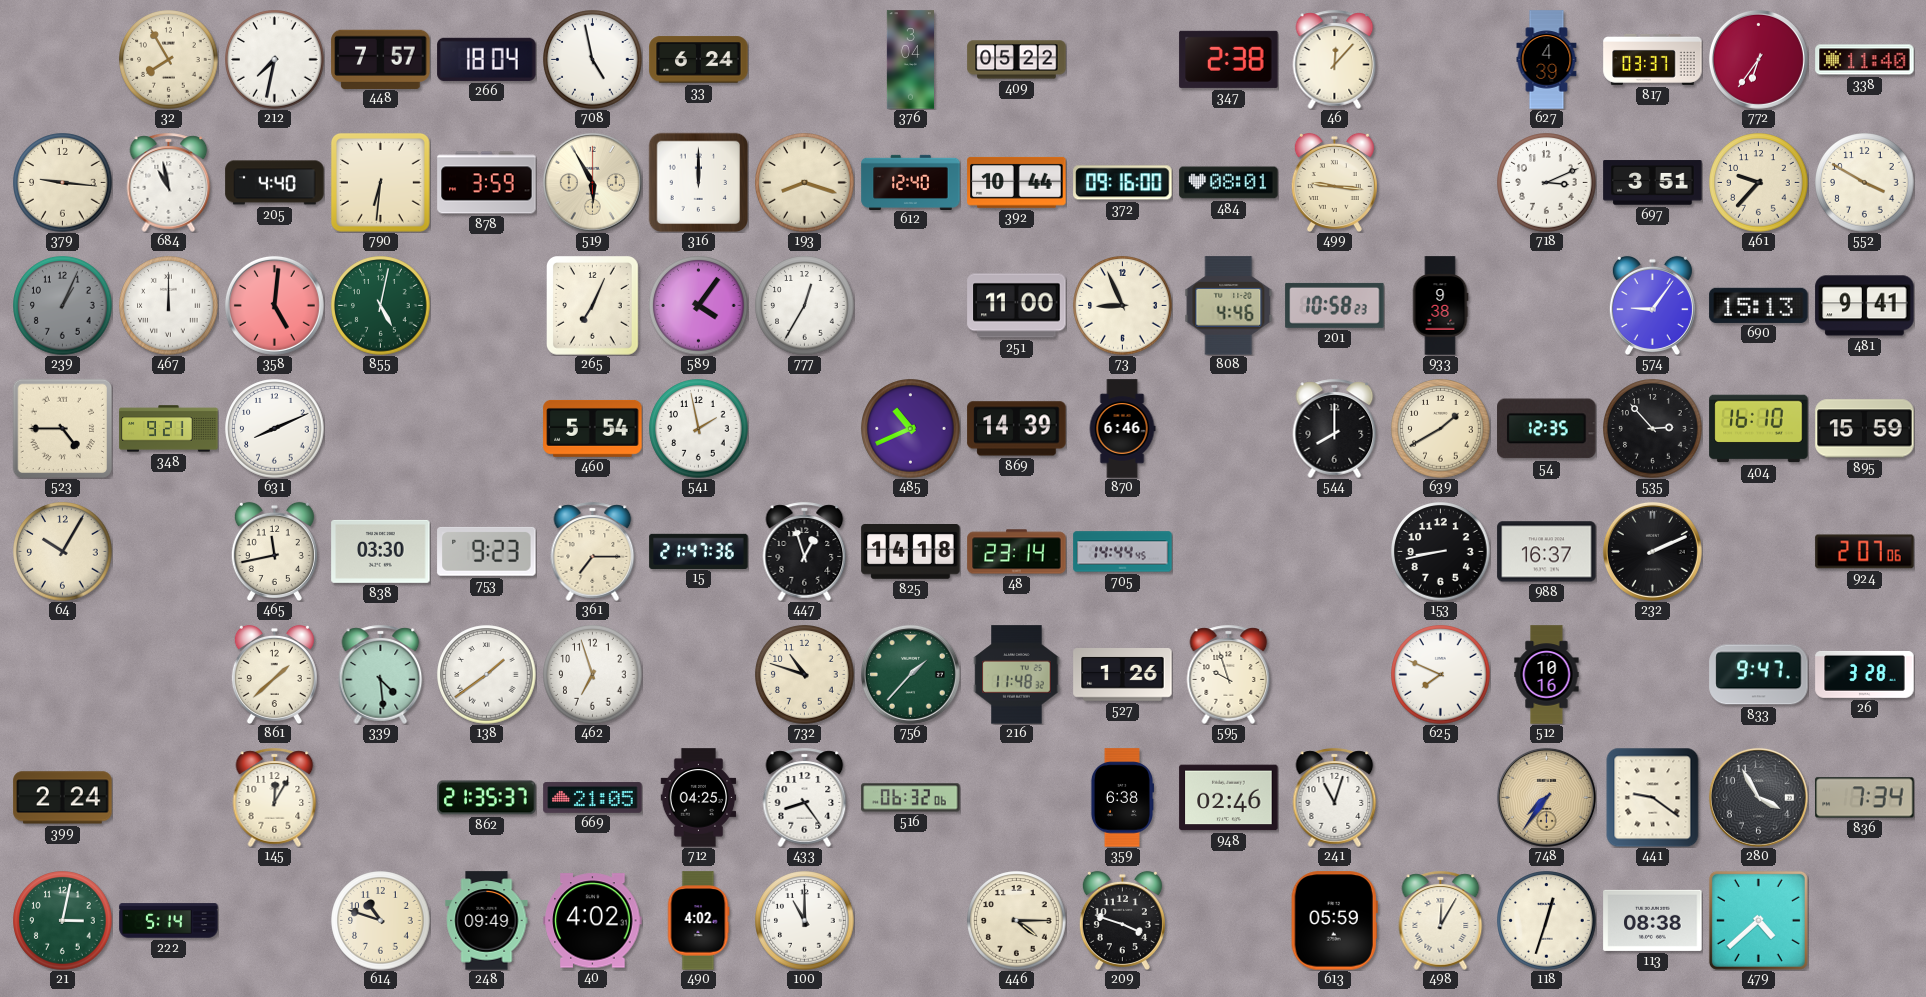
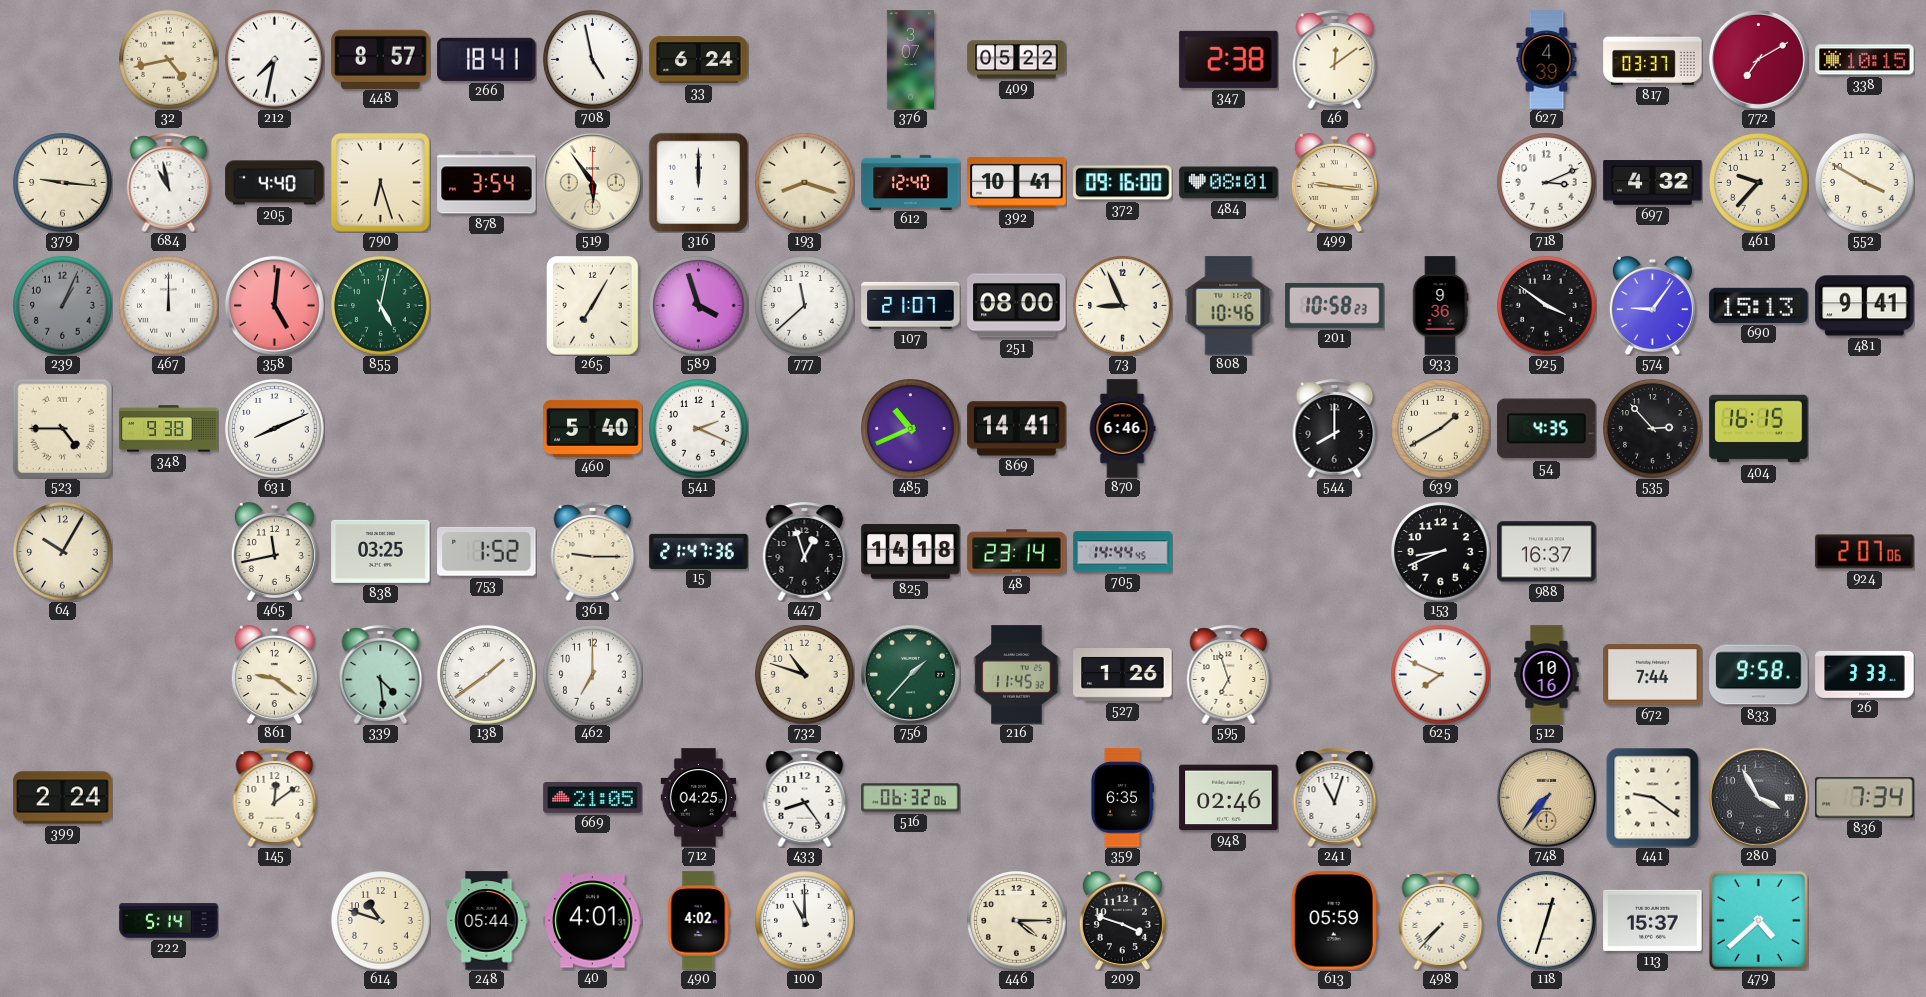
32: 7:55 -> 4:43
448: 7:57 -> 8:57
266: 18:04 -> 18:41
376: 3:04 -> 3:07
46: 12:07 -> 12:09
772: 6:36 -> 7:10
338: 11:40 -> 10:15
790: 6:31 -> 6:27
878: 3:59 -> 3:54
519: 5:55 -> 5:54
392: 10:44 -> 10:41
697: 3:51 -> 4:32
265: 7:04 -> 7:05
589: 4:06 -> 3:57
777: 12:35 -> 11:38
107: none -> 21:07
251: 11:00 -> 08:00
808: 4:46 -> 10:46
933: 9:38 -> 9:36
925: none -> 3:51
348: 9:21 -> 9:38
460: 5:54 -> 5:40
541: 1:58 -> 2:19
869: 14:39 -> 14:41
54: 12:35 -> 4:35
404: 16:10 -> 16:15
895: 15:59 -> none
838: 03:30 -> 03:25
753: 9:23 -> 1:52
361: 7:15 -> 9:15
153: 8:43 -> 8:41
232: 2:11 -> none
861: 1:38 -> 9:21
462: 6:57 -> 7:00
216: 11:48 -> 11:45
595: 9:57 -> 6:57
672: none -> 7:44
833: 9:47 -> 9:58
26: 3:28 -> 3:33
145: 12:05 -> 12:09
862: 21:35 -> none
359: 6:38 -> 6:35
21: 3:02 -> none
248: 09:49 -> 05:44
40: 4:02 -> 4:01
498: 12:05 -> 7:37
113: 08:38 -> 15:37
